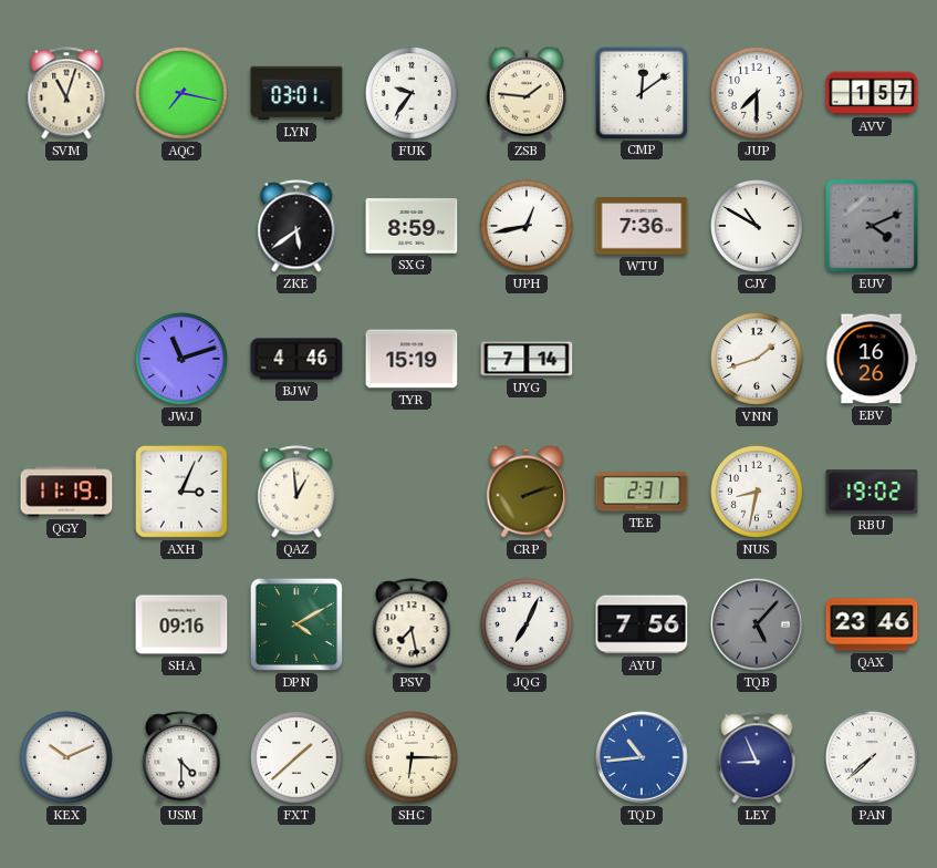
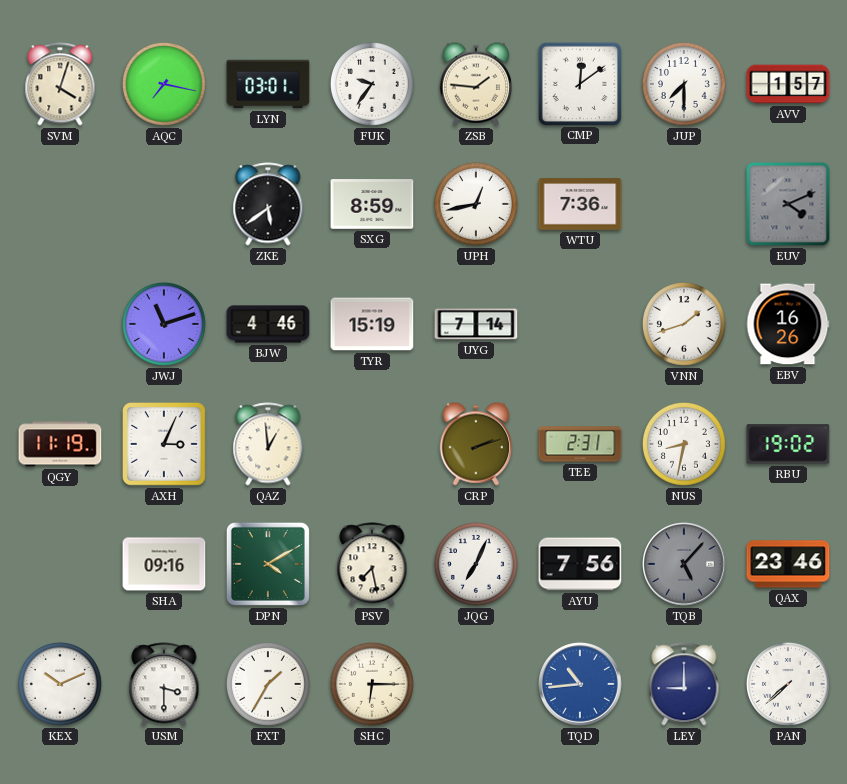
SVM: 11:03 -> 4:03
CJY: 10:50 -> none
USM: 4:30 -> 3:30
FXT: 1:38 -> 1:35
LEY: 8:56 -> 9:00
